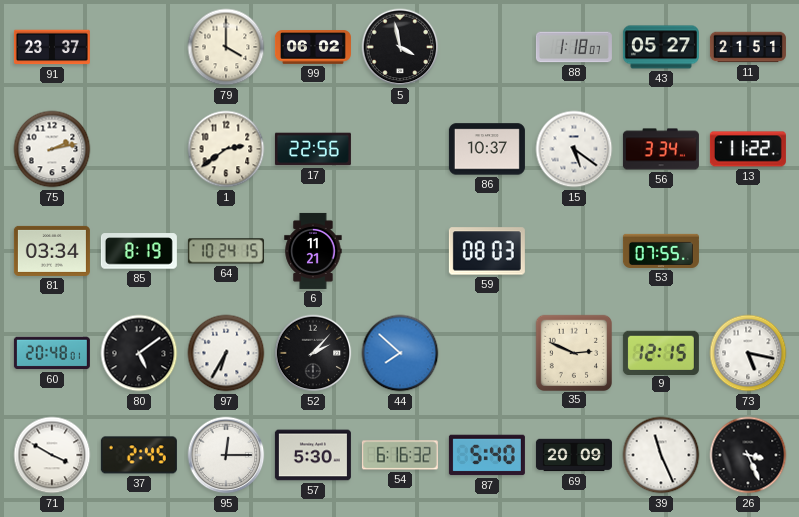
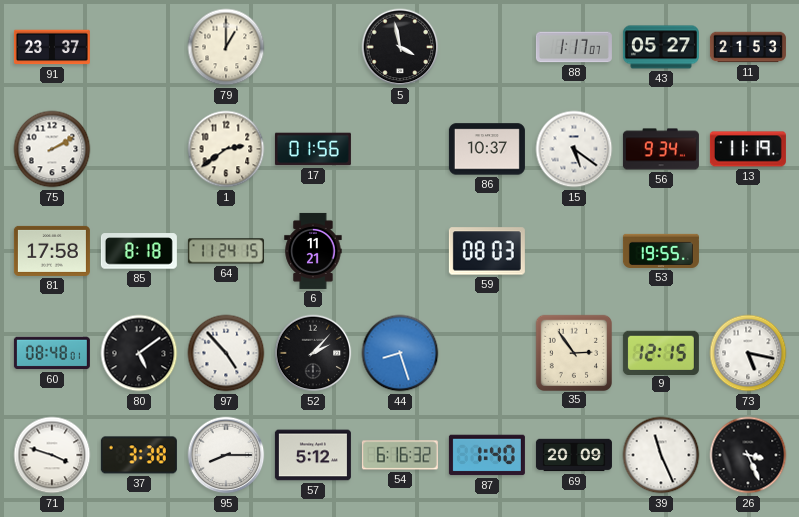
79: 4:00 -> 1:00
99: 06:02 -> none
88: 1:18 -> 1:17
11: 21:51 -> 21:53
75: 2:13 -> 2:10
17: 22:56 -> 01:56
56: 3:34 -> 9:34
13: 11:22 -> 11:19
81: 03:34 -> 17:58
85: 8:19 -> 8:18
64: 10:24 -> 11:24
53: 07:55 -> 19:55
60: 20:48 -> 08:48
97: 6:35 -> 4:53
44: 7:52 -> 8:27
35: 2:49 -> 2:54
71: 3:50 -> 3:48
37: 2:45 -> 3:38
95: 12:15 -> 8:15
57: 5:30 -> 5:12
87: 5:40 -> 1:40
